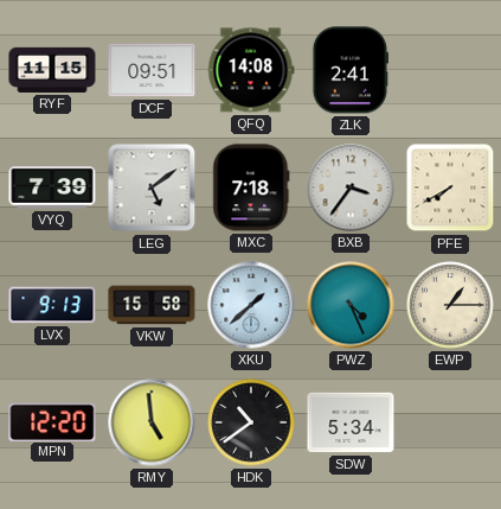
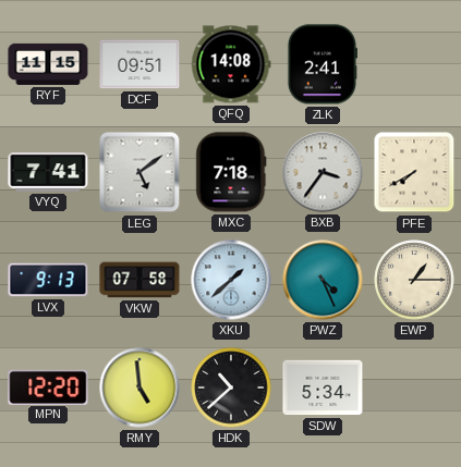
VYQ: 7:39 -> 7:41
VKW: 15:58 -> 07:58
HDK: 10:39 -> 10:38
